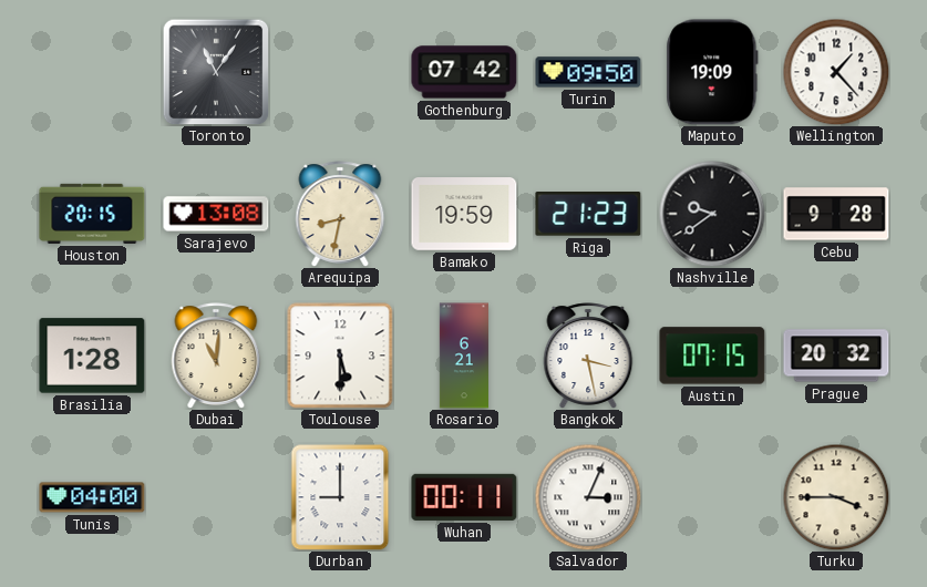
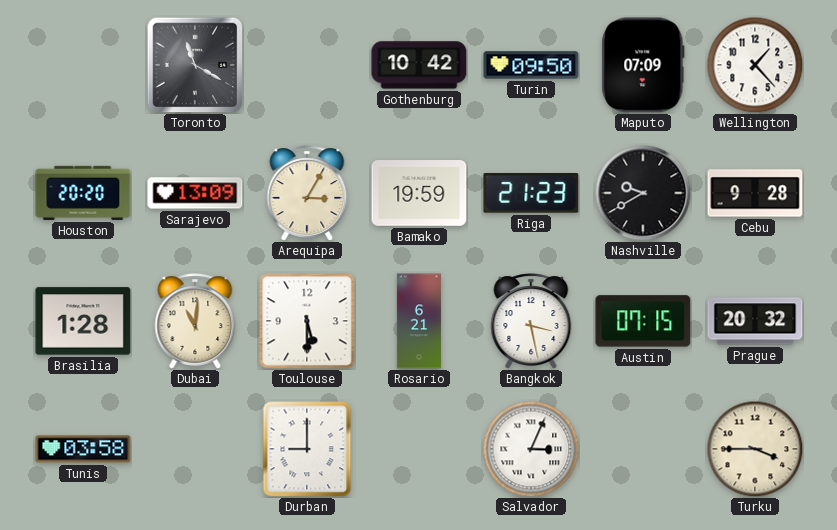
Toronto: 11:06 -> 11:20
Gothenburg: 07:42 -> 10:42
Maputo: 19:09 -> 07:09
Houston: 20:15 -> 20:20
Sarajevo: 13:08 -> 13:09
Arequipa: 8:32 -> 3:05
Nashville: 9:39 -> 9:40
Tunis: 04:00 -> 03:58
Wuhan: 00:11 -> none
